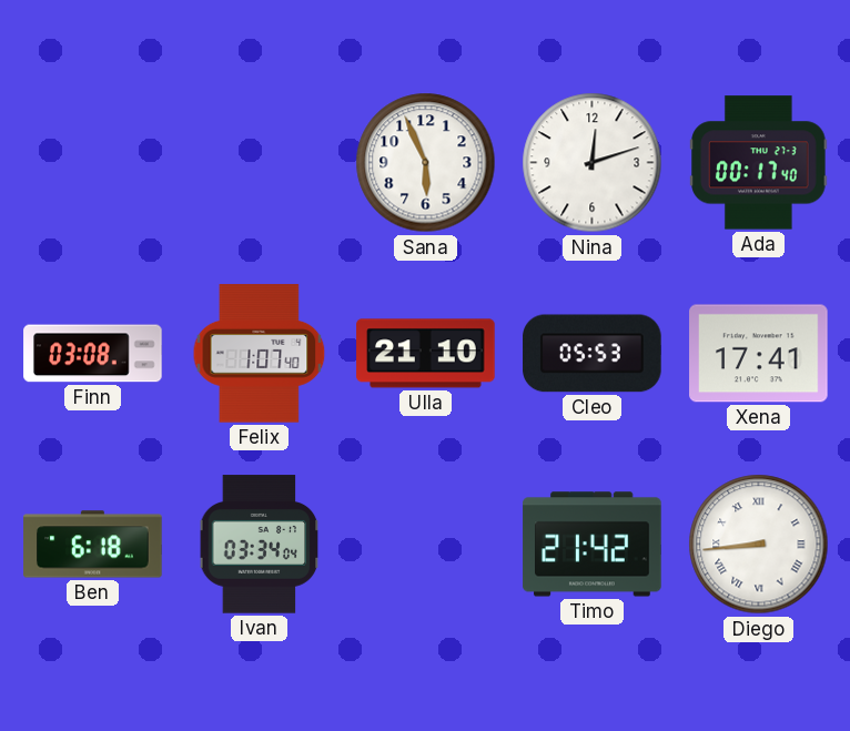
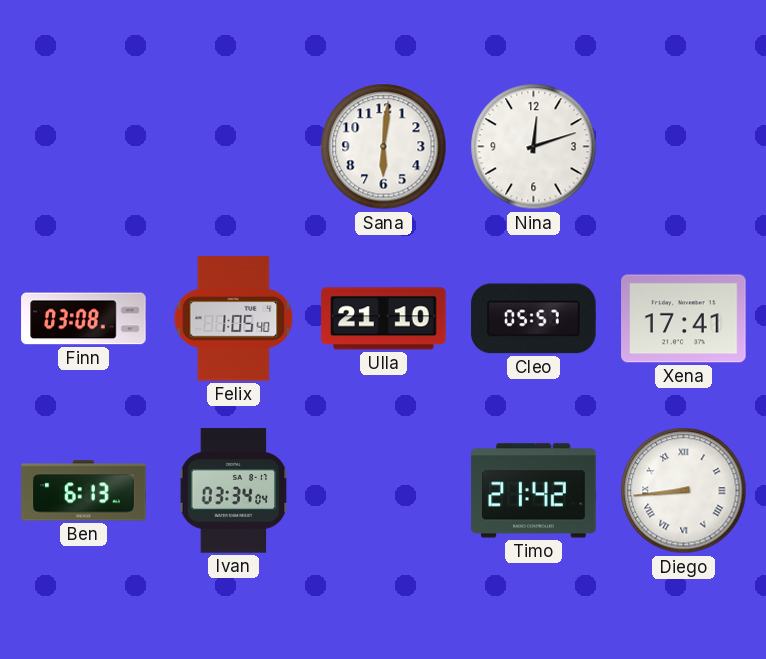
Sana: 5:56 -> 6:01
Ada: 00:17 -> none
Felix: 1:07 -> 1:05
Cleo: 05:53 -> 05:57
Ben: 6:18 -> 6:13
